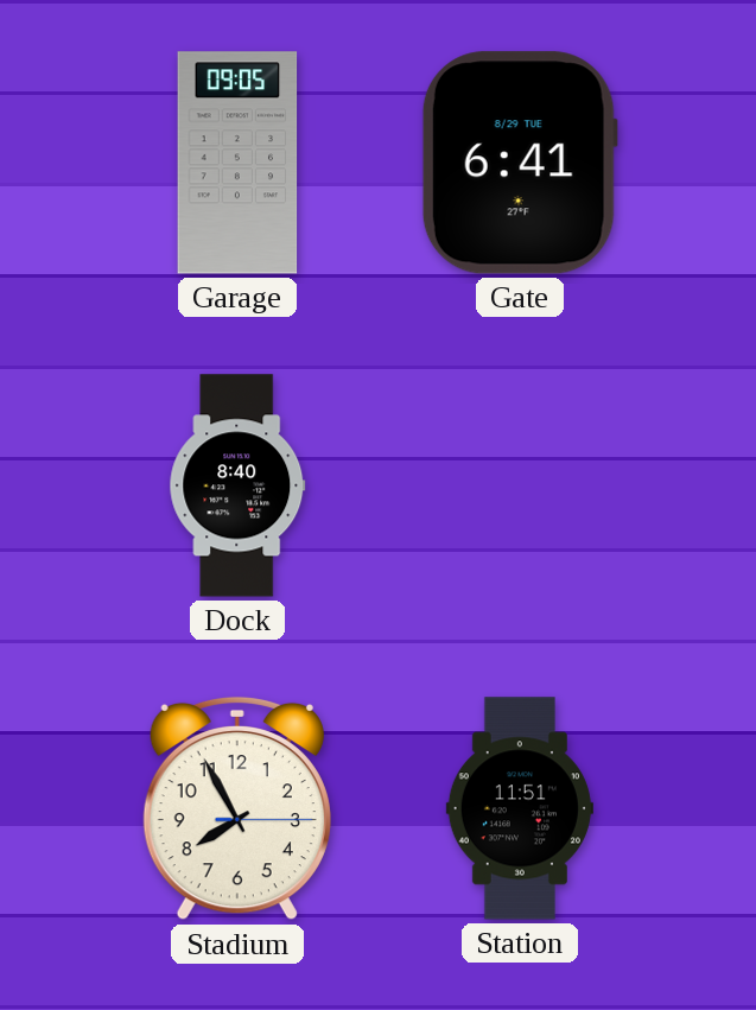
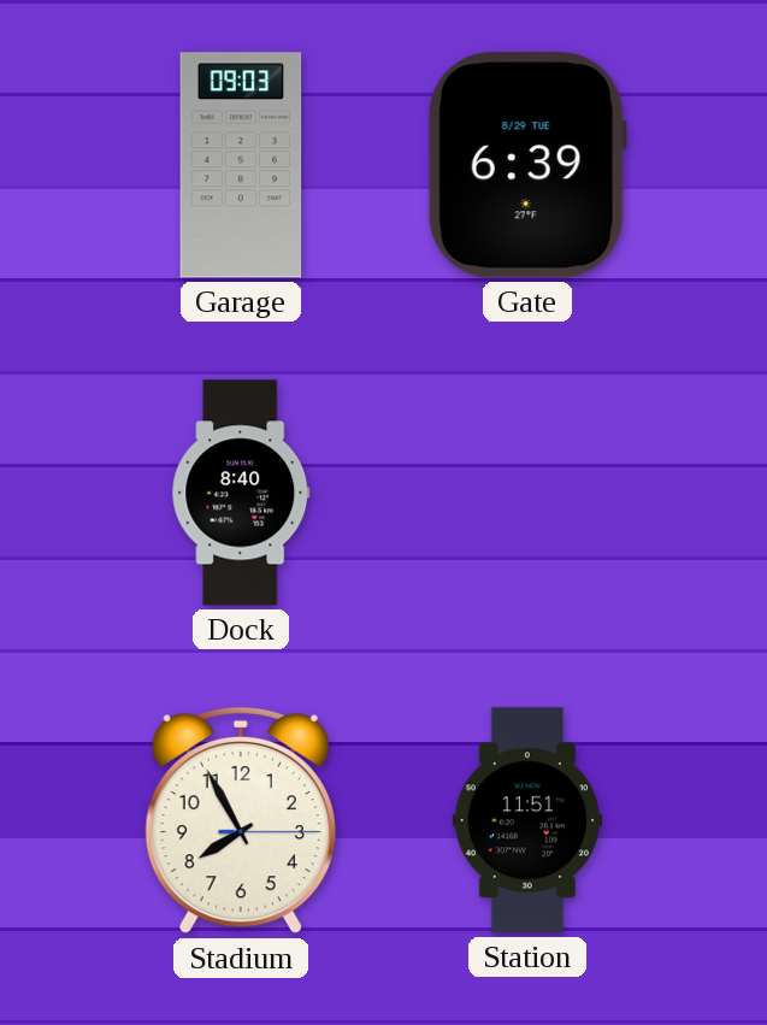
Garage: 09:05 -> 09:03
Gate: 6:41 -> 6:39
